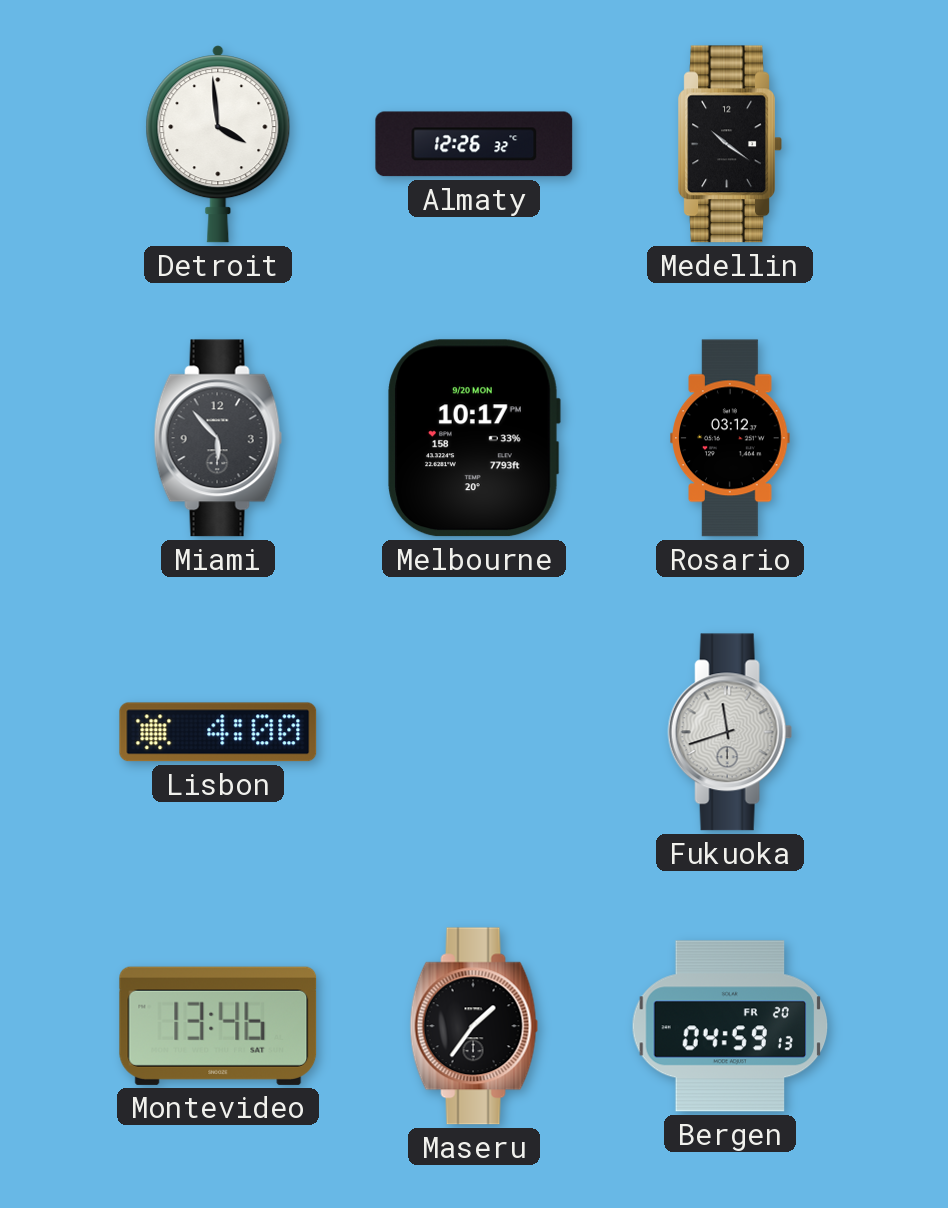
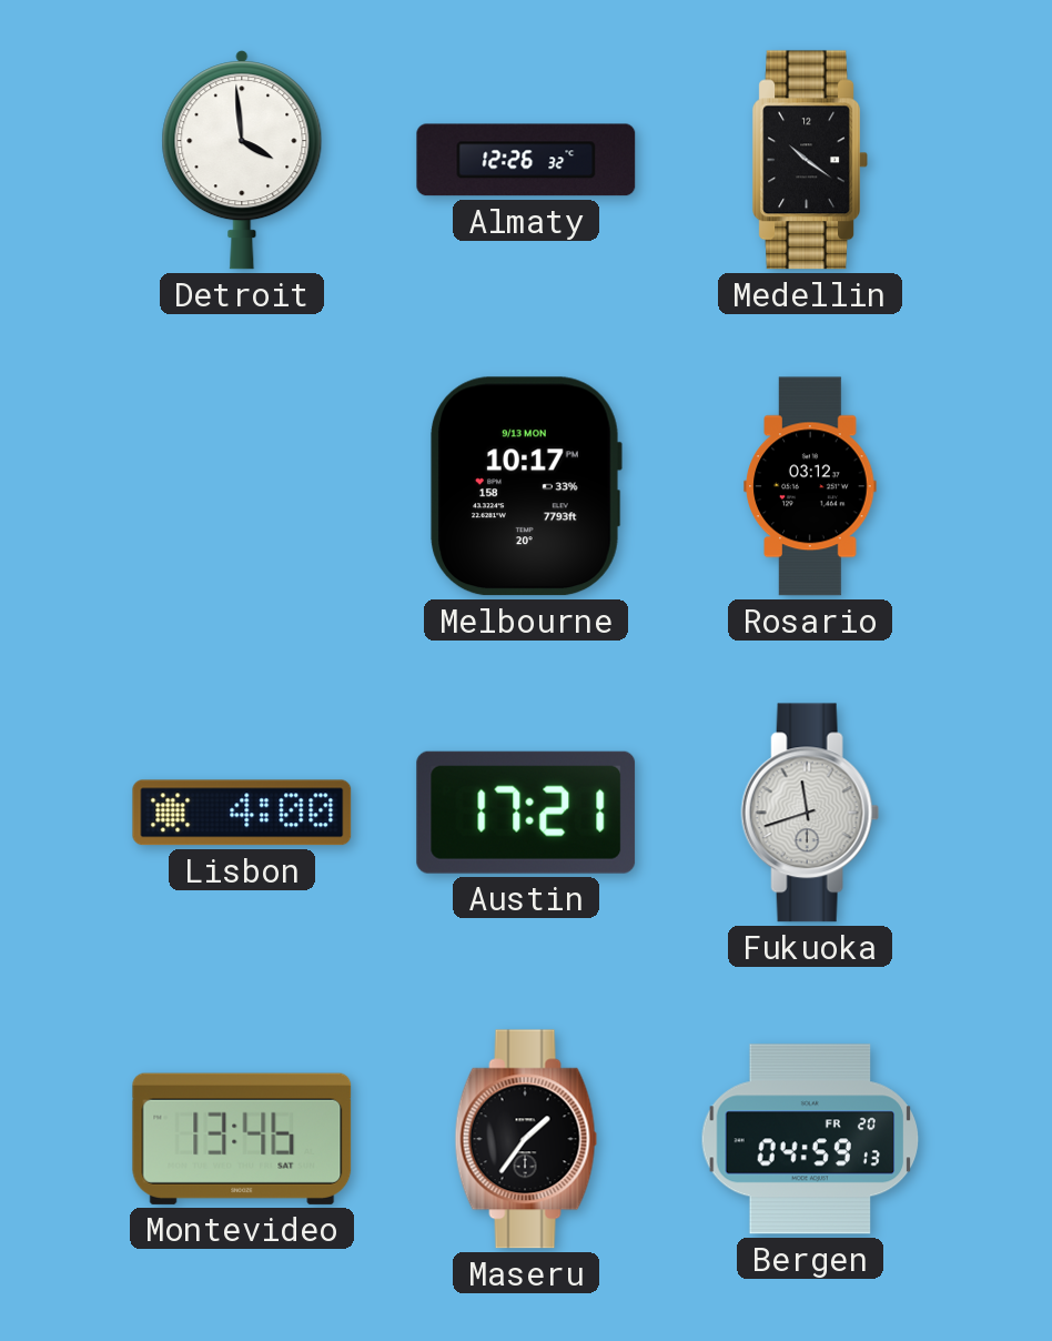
Miami: 5:53 -> none
Melbourne date: 9/20 MON -> 9/13 MON
Austin: none -> 17:21
